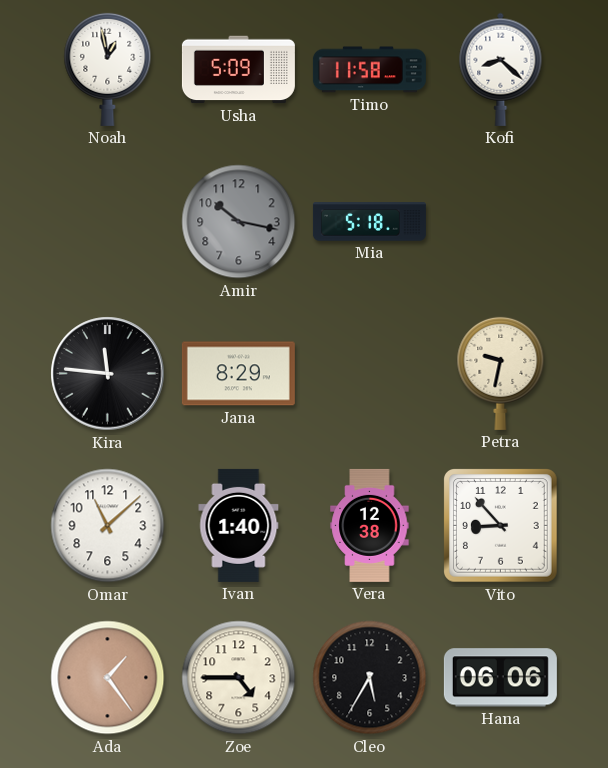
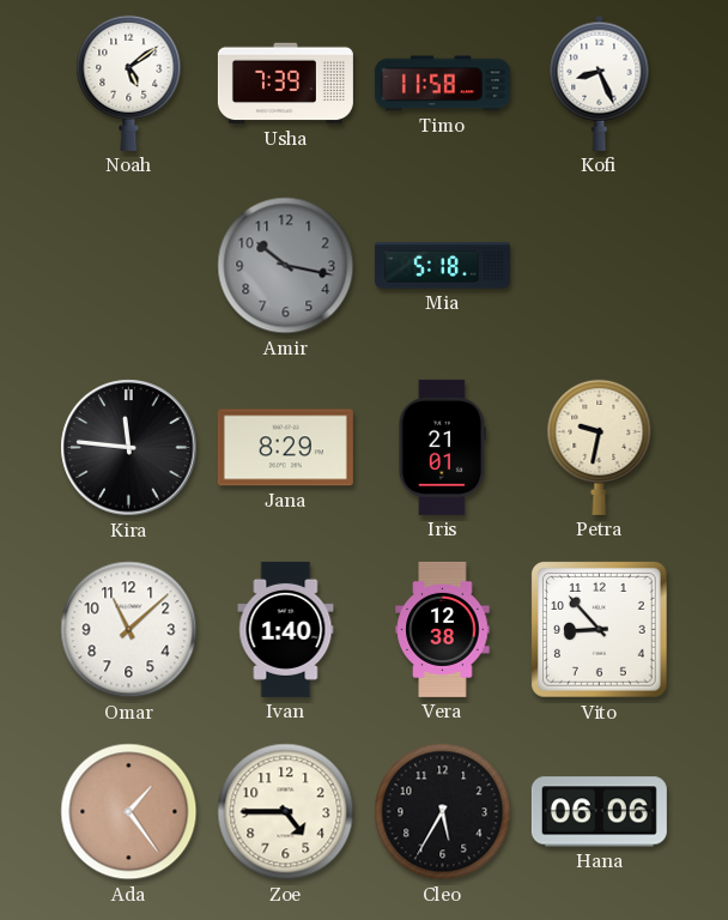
Noah: 12:58 -> 5:09
Usha: 5:09 -> 7:39
Kofi: 8:22 -> 8:26
Iris: none -> 21:01
